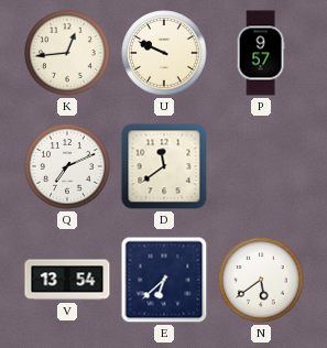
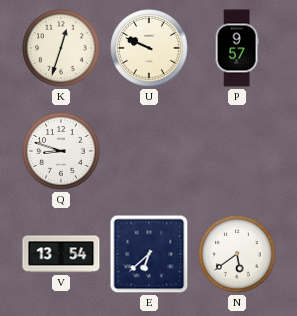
K: 12:44 -> 12:33
Q: 7:11 -> 8:48
D: 11:39 -> none
